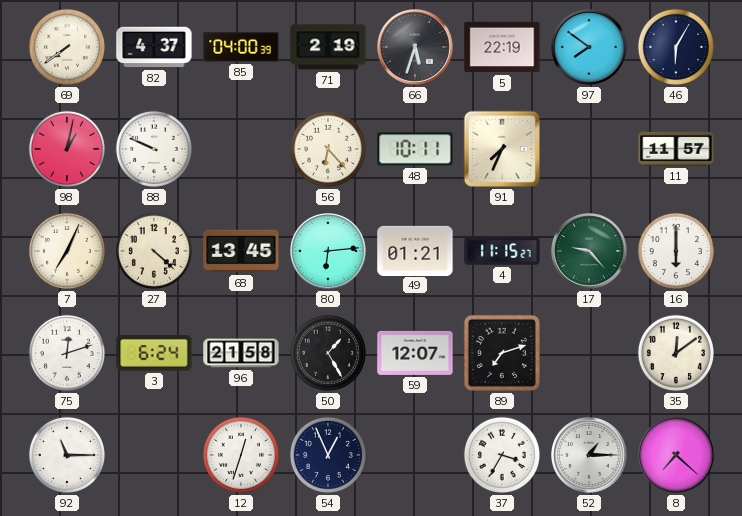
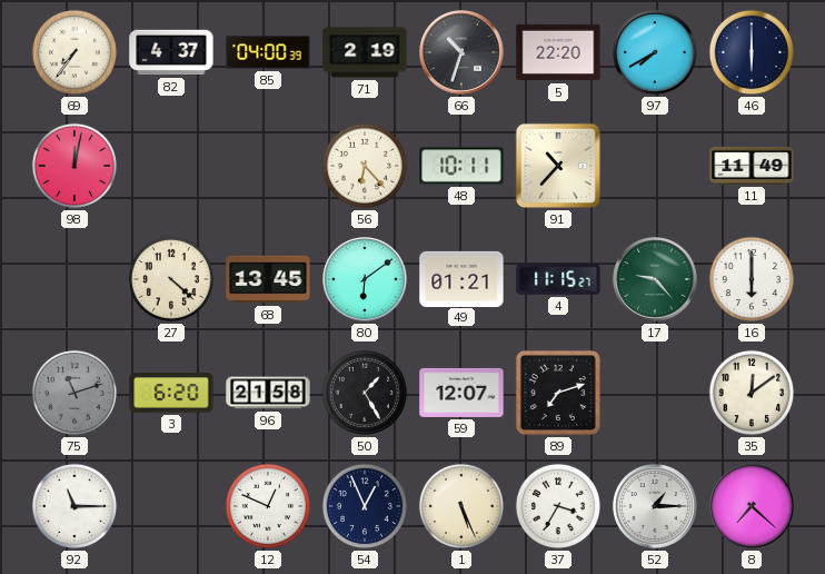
69: 7:39 -> 7:36
66: 5:33 -> 10:33
5: 22:19 -> 22:20
97: 7:51 -> 7:40
46: 6:05 -> 6:00
98: 1:02 -> 12:02
88: 9:49 -> none
91: 7:34 -> 10:37
11: 11:57 -> 11:49
7: 7:04 -> none
80: 6:14 -> 6:09
75: 12:12 -> 11:12
75 dial: white -> grey
3: 6:24 -> 6:20
12: 12:33 -> 12:49
1: none -> 5:26
